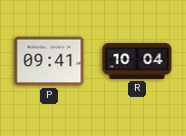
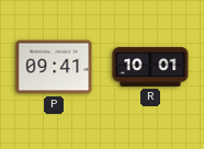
R: 10:04 -> 10:01
